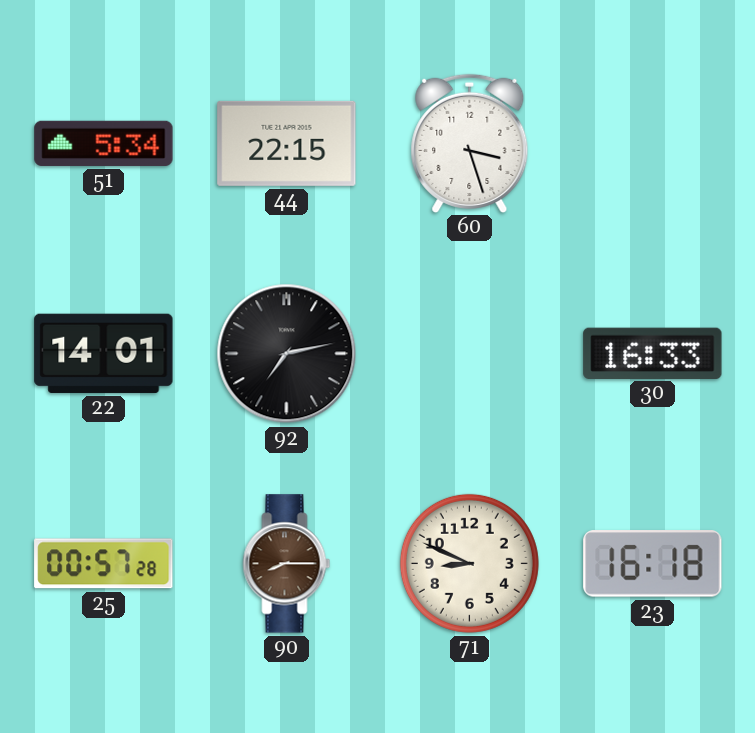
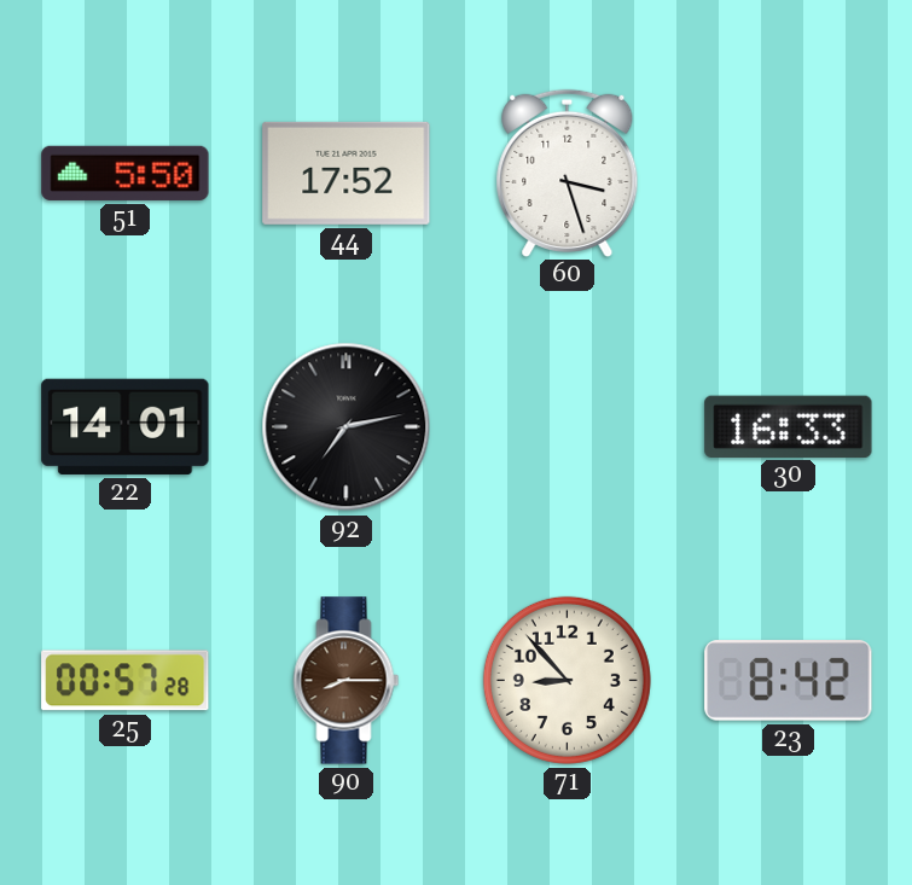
51: 5:34 -> 5:50
44: 22:15 -> 17:52
71: 8:49 -> 8:53
23: 16:18 -> 8:42
